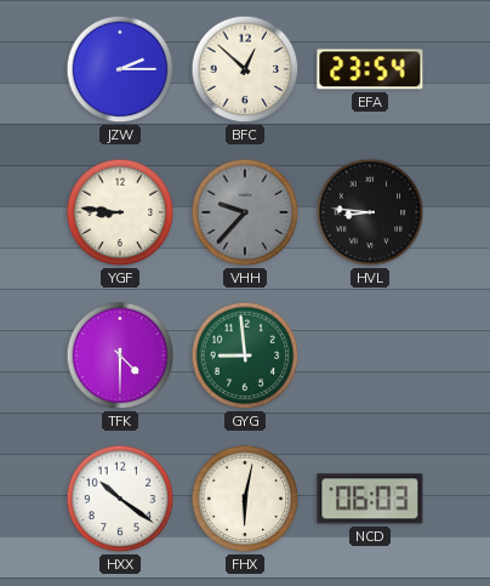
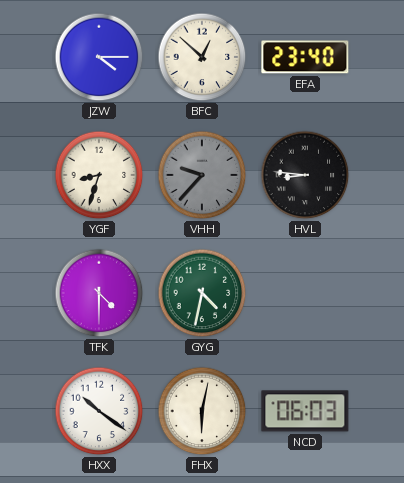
JZW: 2:15 -> 4:15
EFA: 23:54 -> 23:40
YGF: 8:46 -> 8:33
GYG: 8:59 -> 4:32
